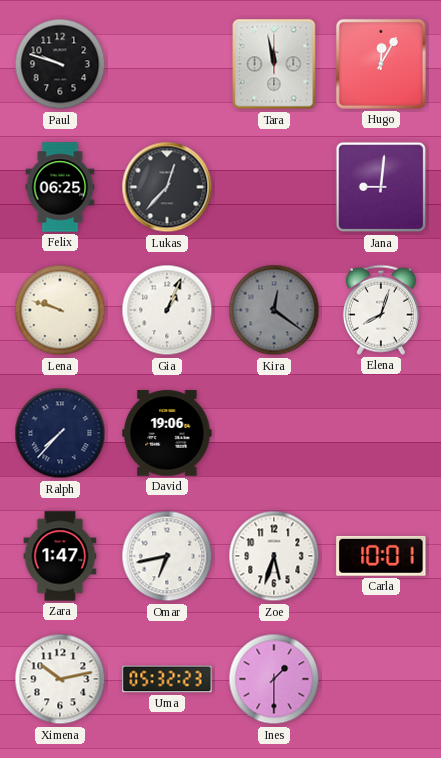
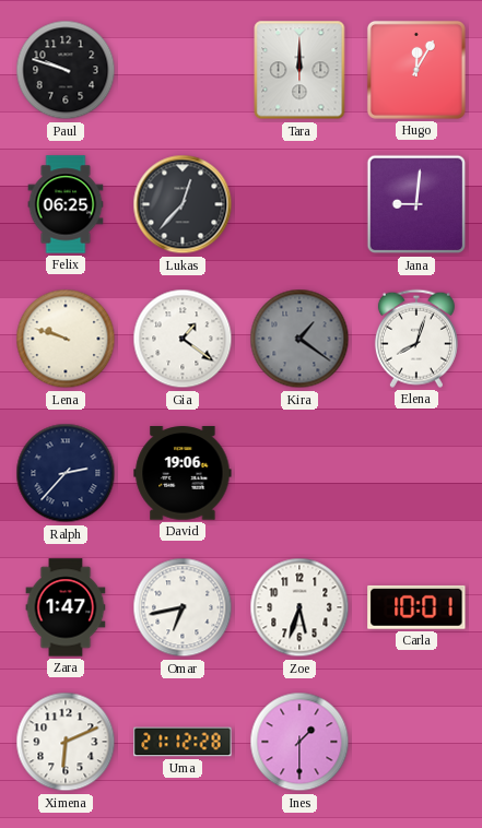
Tara: 11:58 -> 12:00
Gia: 1:04 -> 1:21
Kira: 12:21 -> 1:21
Ralph: 7:37 -> 2:37
Ximena: 10:13 -> 6:11
Uma: 05:32 -> 21:12
